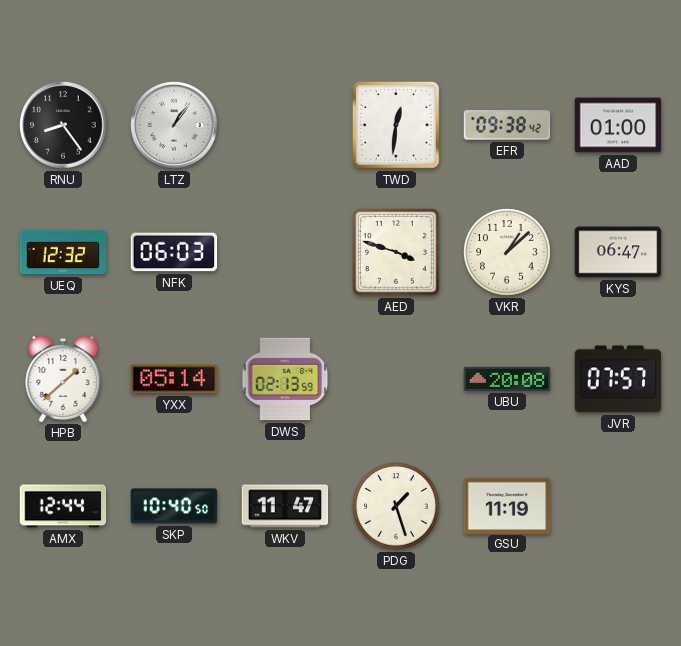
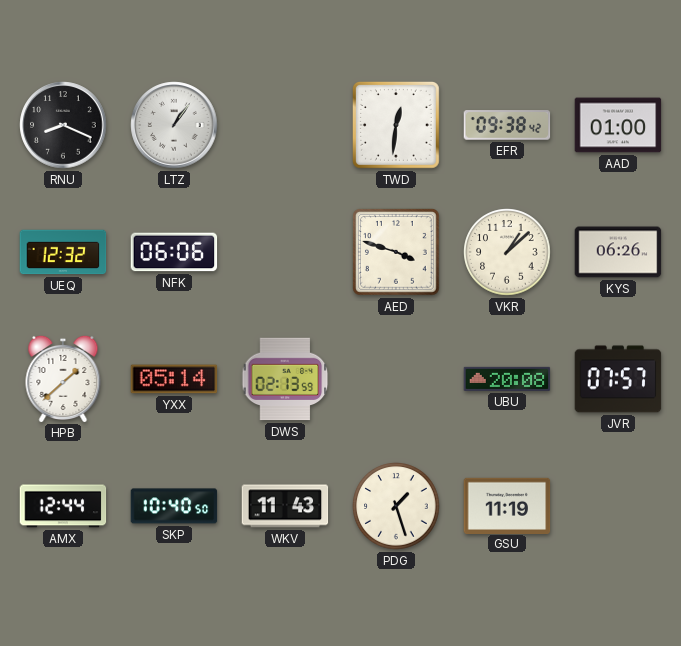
RNU: 8:24 -> 8:19
NFK: 06:03 -> 06:06
KYS: 06:47 -> 06:26
WKV: 11:47 -> 11:43
